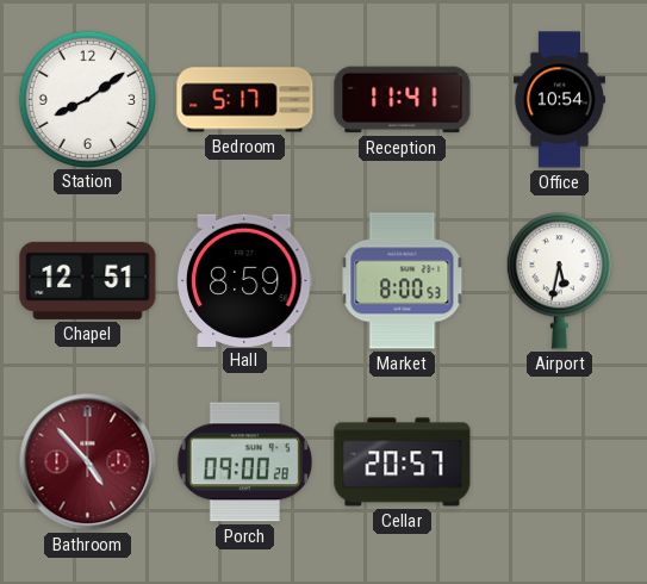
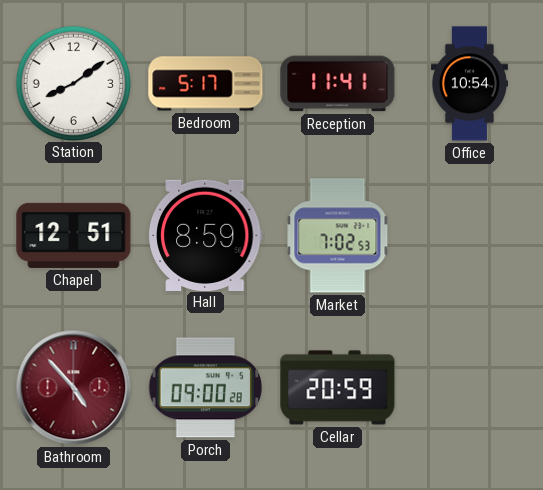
Market: 8:00 -> 7:02
Airport: 5:32 -> none
Cellar: 20:57 -> 20:59
